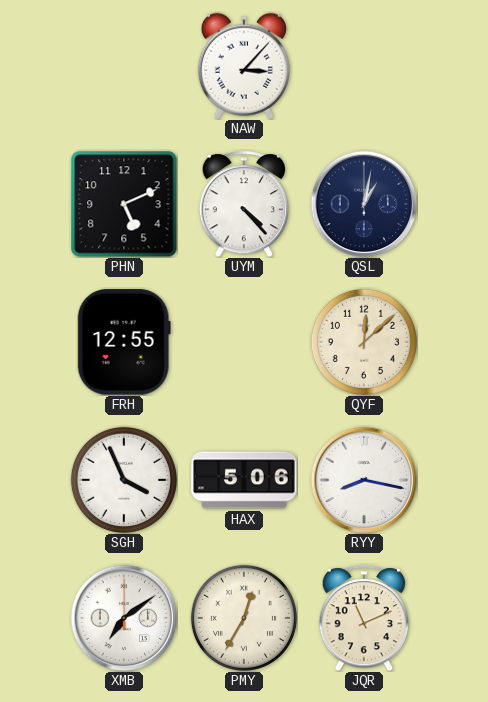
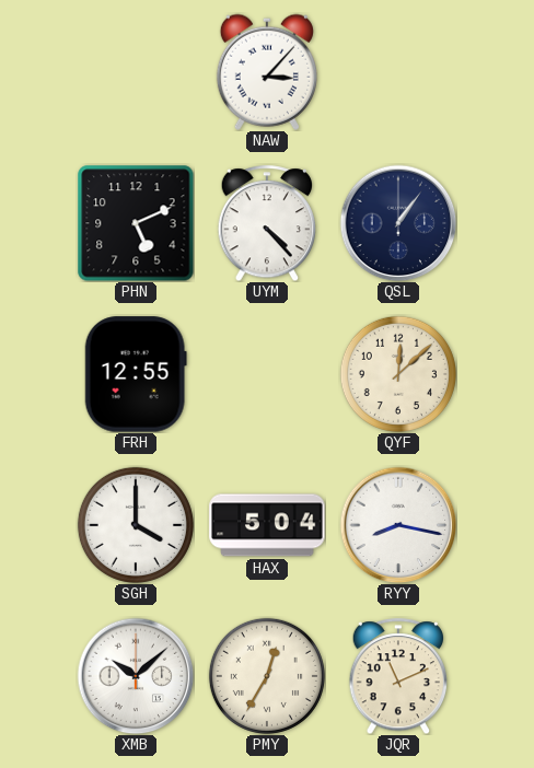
QSL: 1:02 -> 1:06
SGH: 3:56 -> 4:00
HAX: 5:06 -> 5:04
XMB: 7:09 -> 10:08
